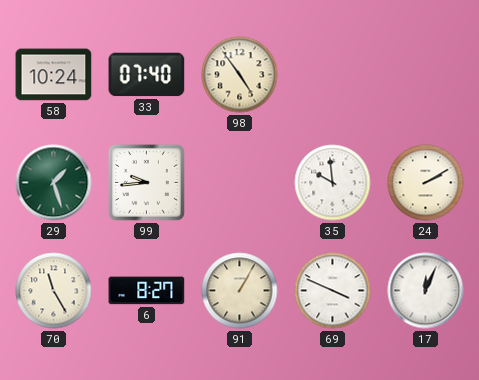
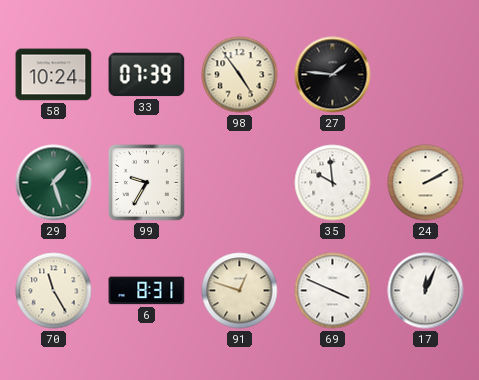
33: 07:40 -> 07:39
27: none -> 1:46
99: 9:44 -> 9:35
6: 8:27 -> 8:31
91: 1:05 -> 12:48
